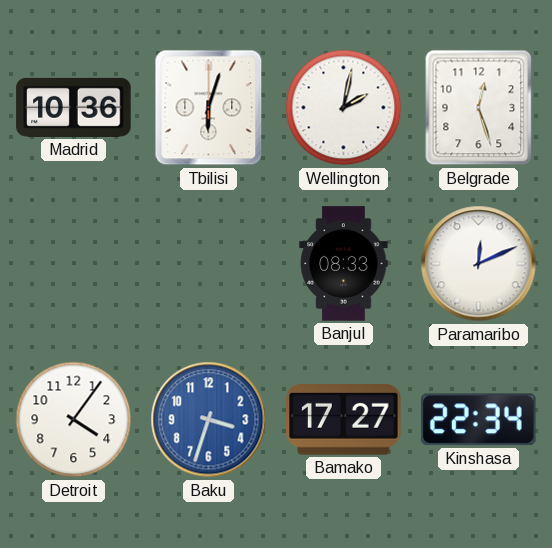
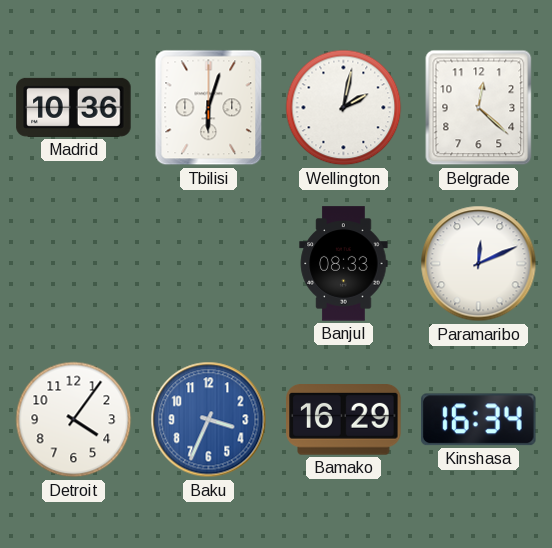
Belgrade: 12:27 -> 12:22
Baku: 3:33 -> 3:34
Bamako: 17:27 -> 16:29
Kinshasa: 22:34 -> 16:34
